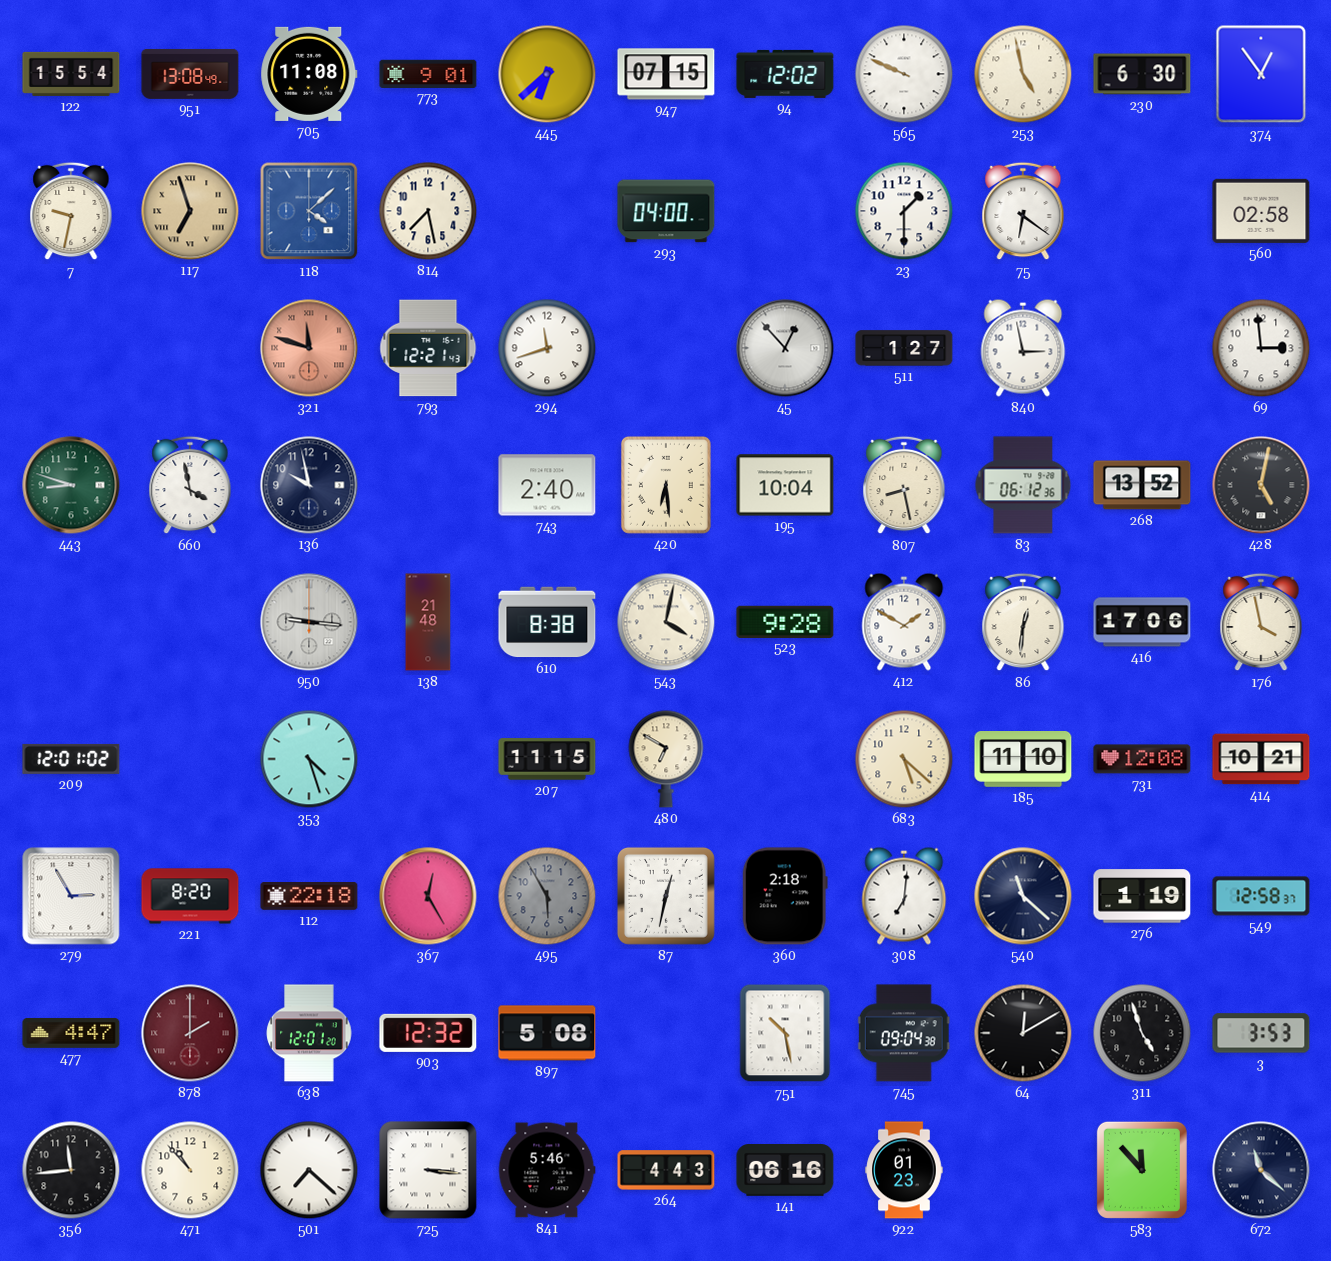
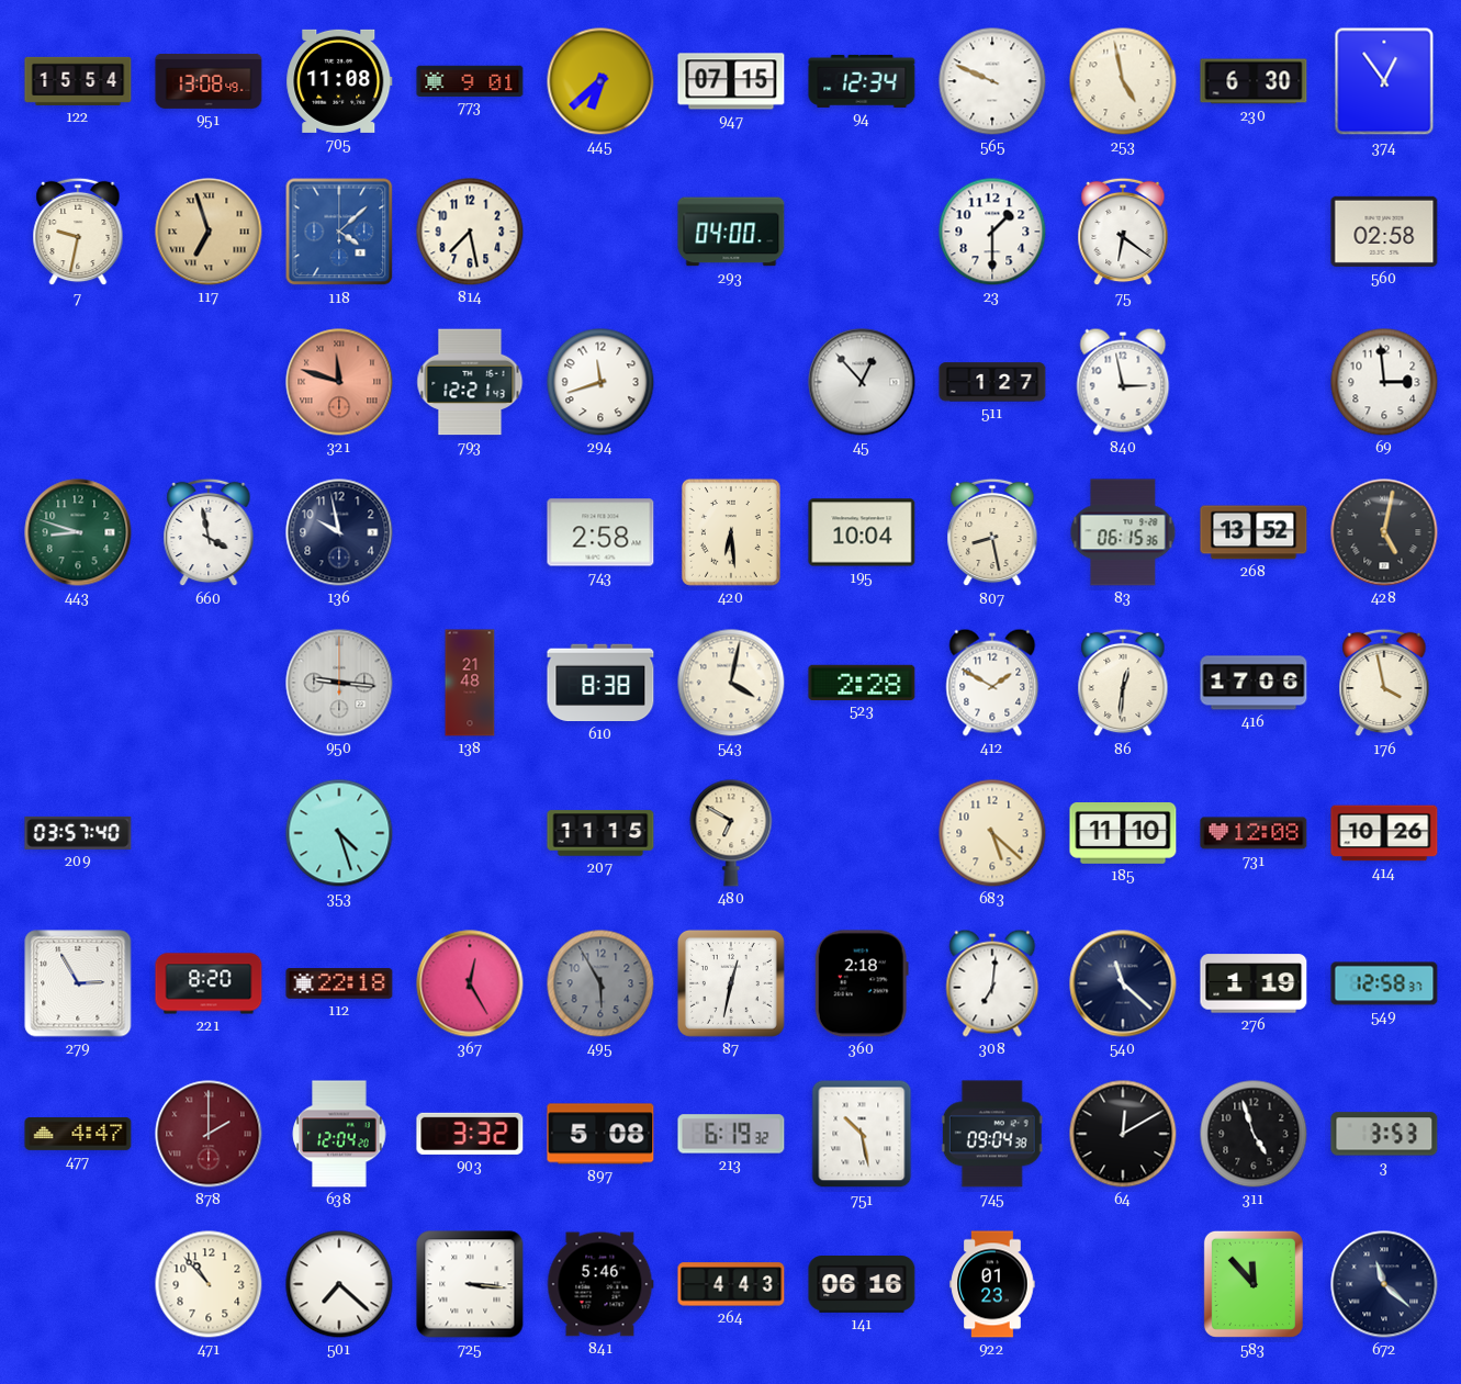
94: 12:02 -> 12:34
743: 2:40 -> 2:58
83: 06:12 -> 06:15
523: 9:28 -> 2:28
209: 12:01 -> 03:57
414: 10:21 -> 10:26
638: 12:01 -> 12:04
903: 12:32 -> 3:32
213: none -> 6:19
356: 11:44 -> none
